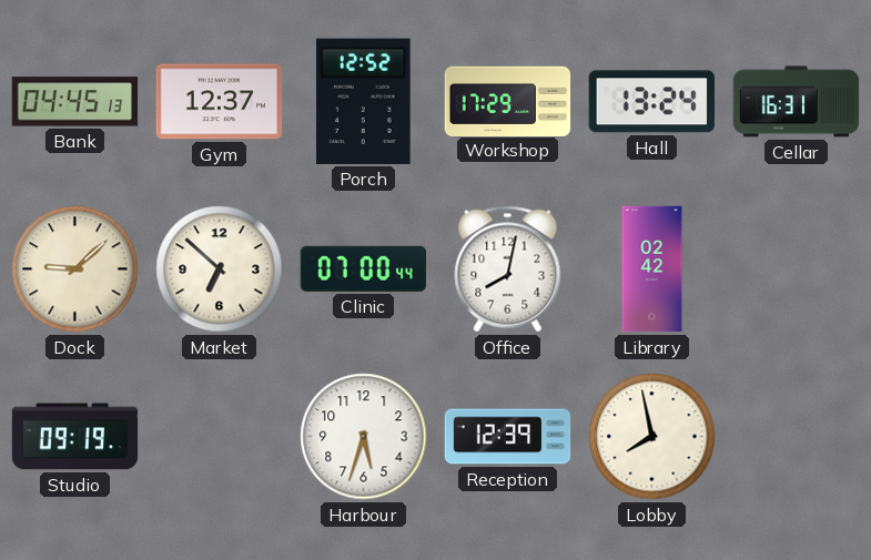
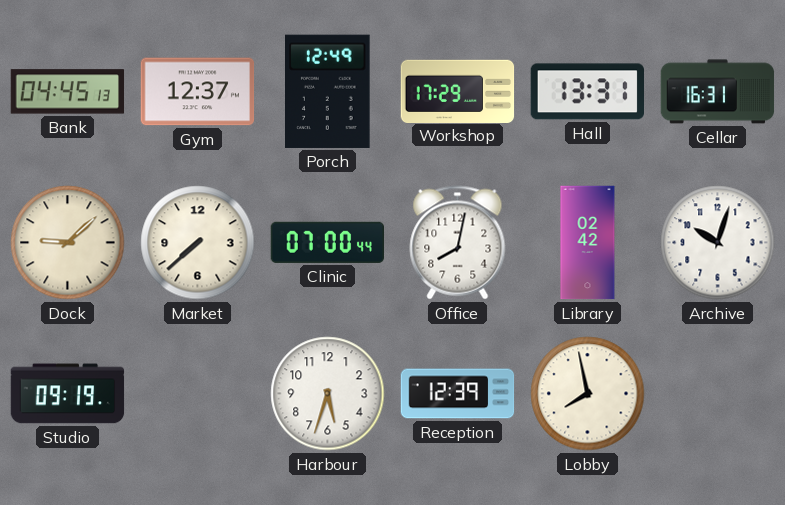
Porch: 12:52 -> 12:49
Hall: 13:24 -> 13:31
Market: 6:52 -> 7:38
Archive: none -> 10:03
